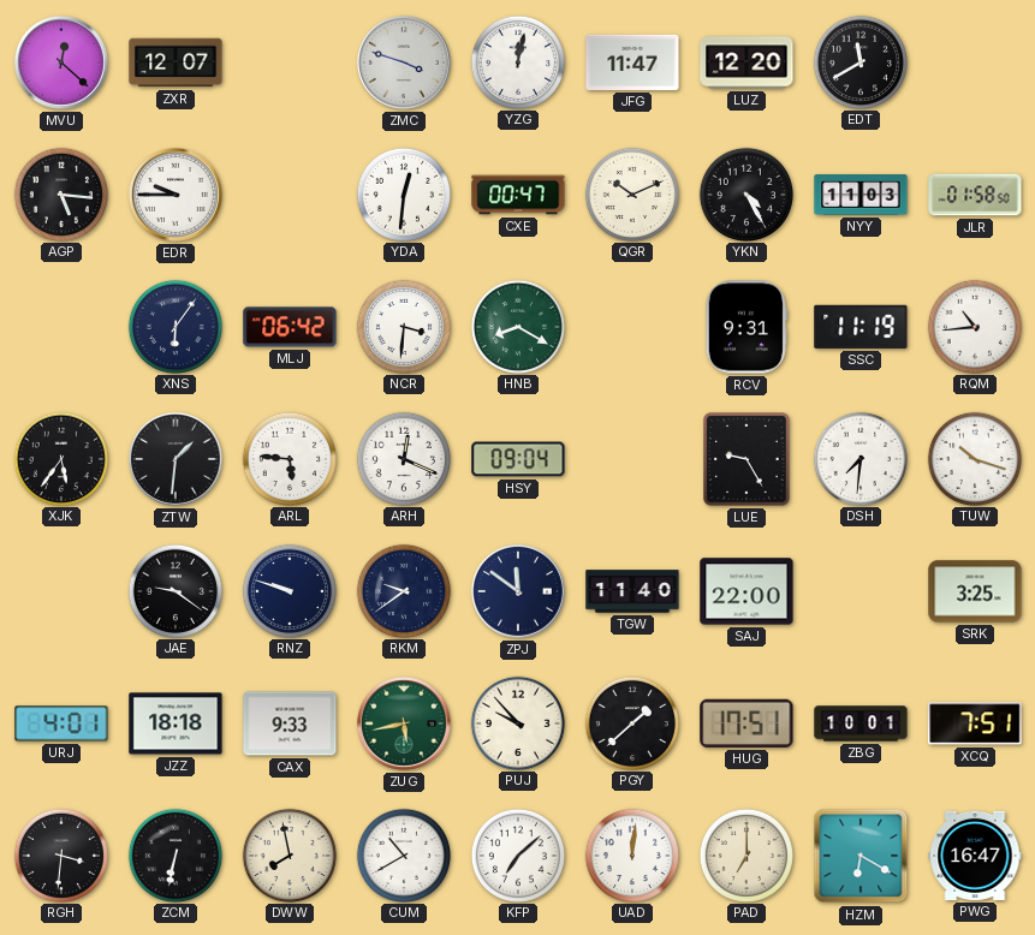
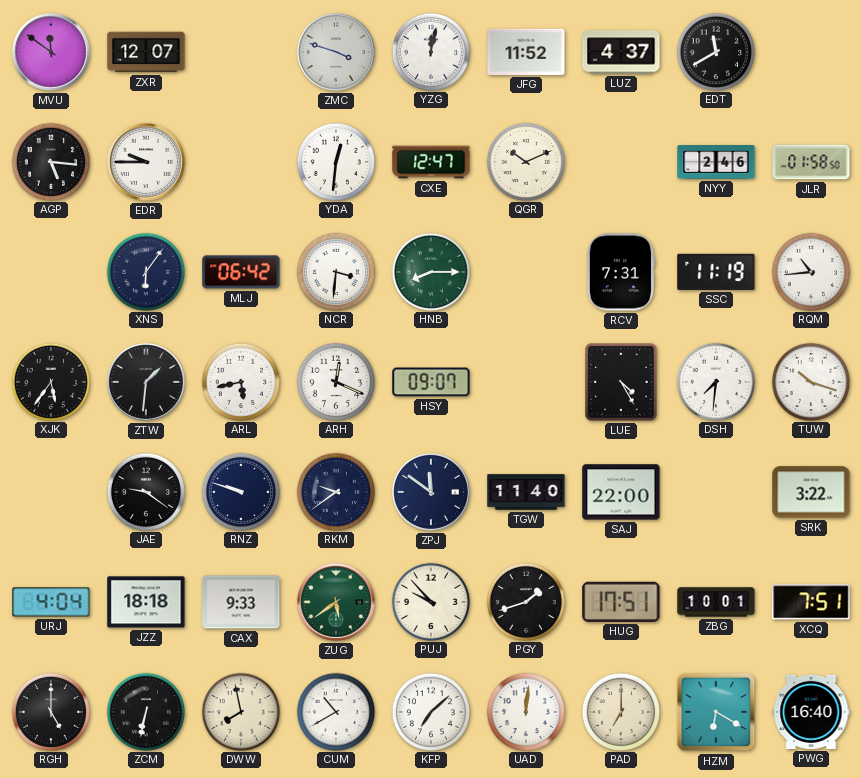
MVU: 12:22 -> 11:51
JFG: 11:47 -> 11:52
LUZ: 12:20 -> 4:37
CXE: 00:47 -> 12:47
YKN: 4:25 -> none
NYY: 11:03 -> 2:46
HNB: 8:20 -> 8:15
RCV: 9:31 -> 7:31
ARL: 5:46 -> 5:43
HSY: 09:04 -> 09:07
LUE: 9:25 -> 4:25
SRK: 3:25 -> 3:22
URJ: 4:01 -> 4:04
ZUG: 5:43 -> 5:39
PGY: 1:38 -> 1:42
RGH: 3:31 -> 5:00
PWG: 16:47 -> 16:40
